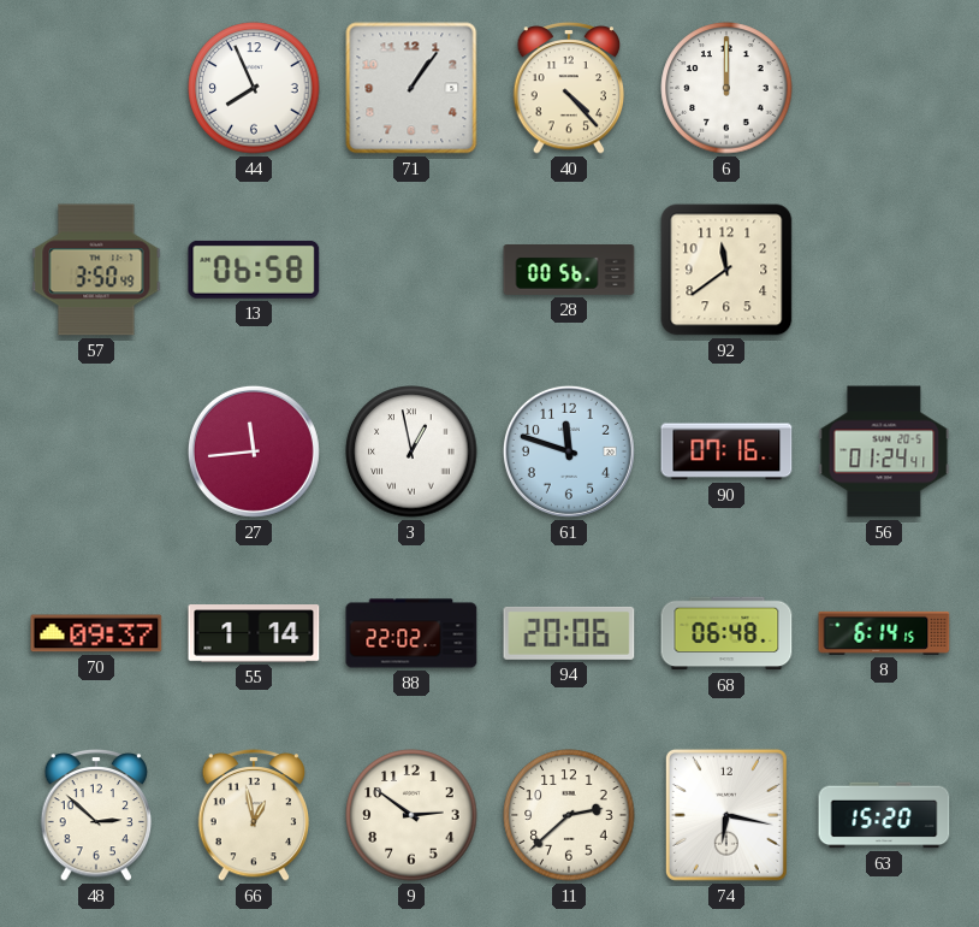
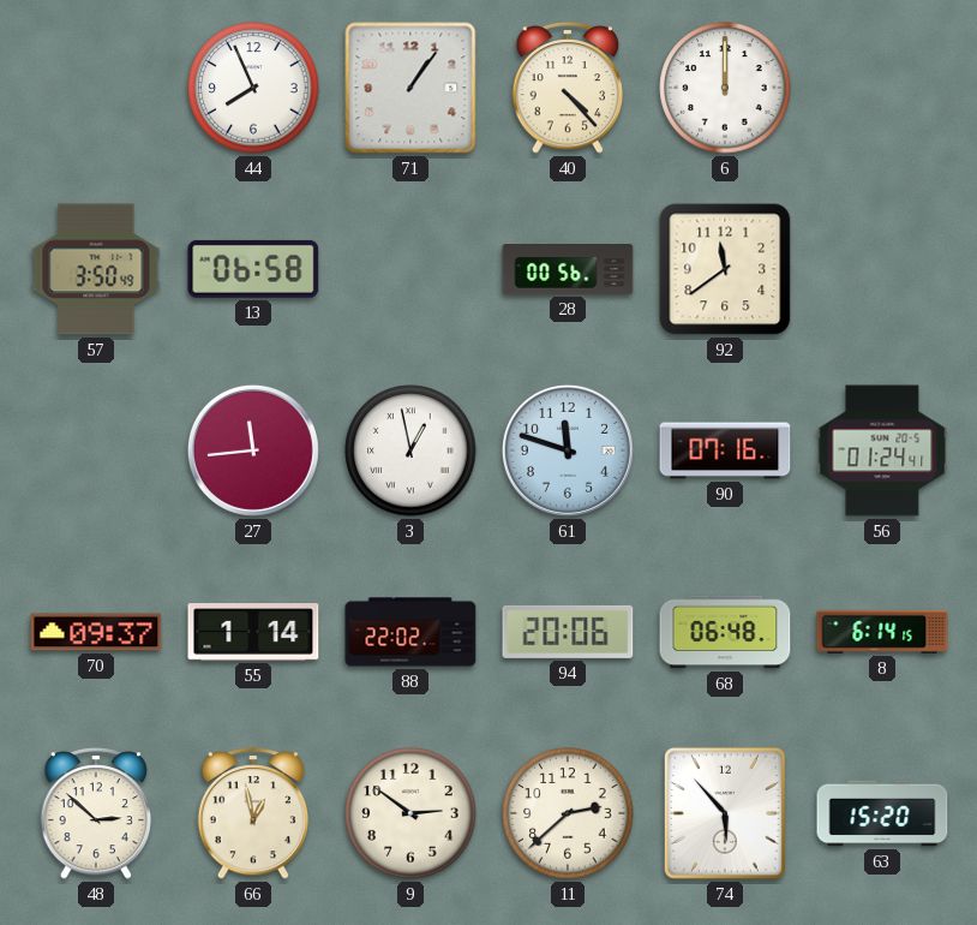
74: 6:17 -> 5:53
